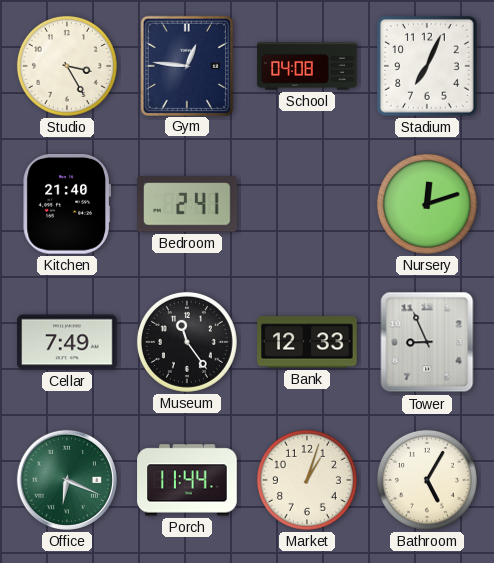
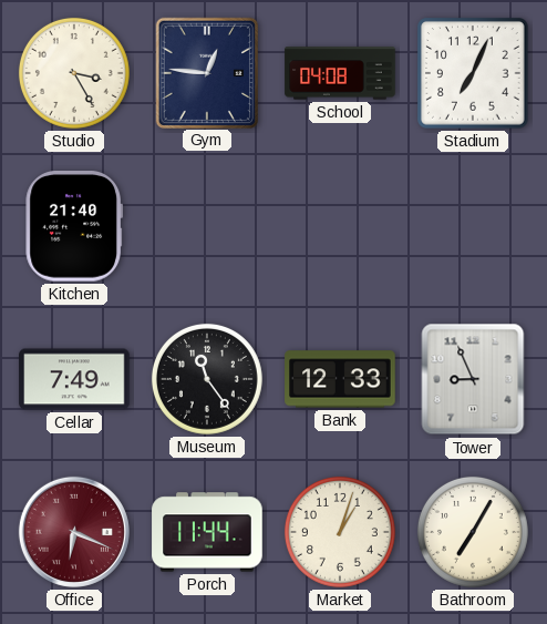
Bedroom: 2:41 -> none
Nursery: 12:12 -> none
Office dial: green -> burgundy
Bathroom: 5:05 -> 7:05
